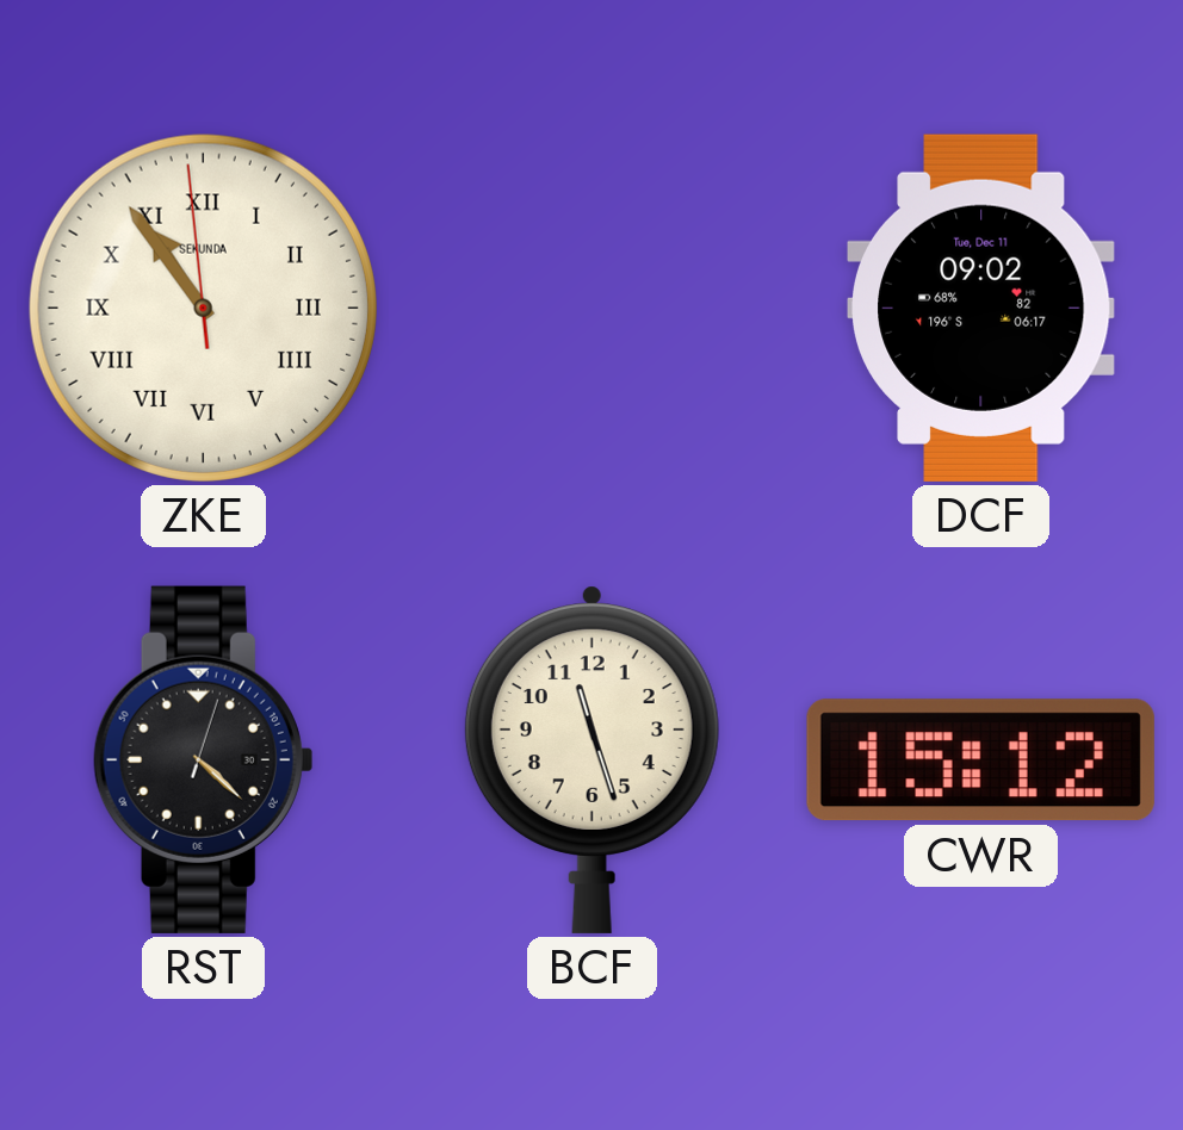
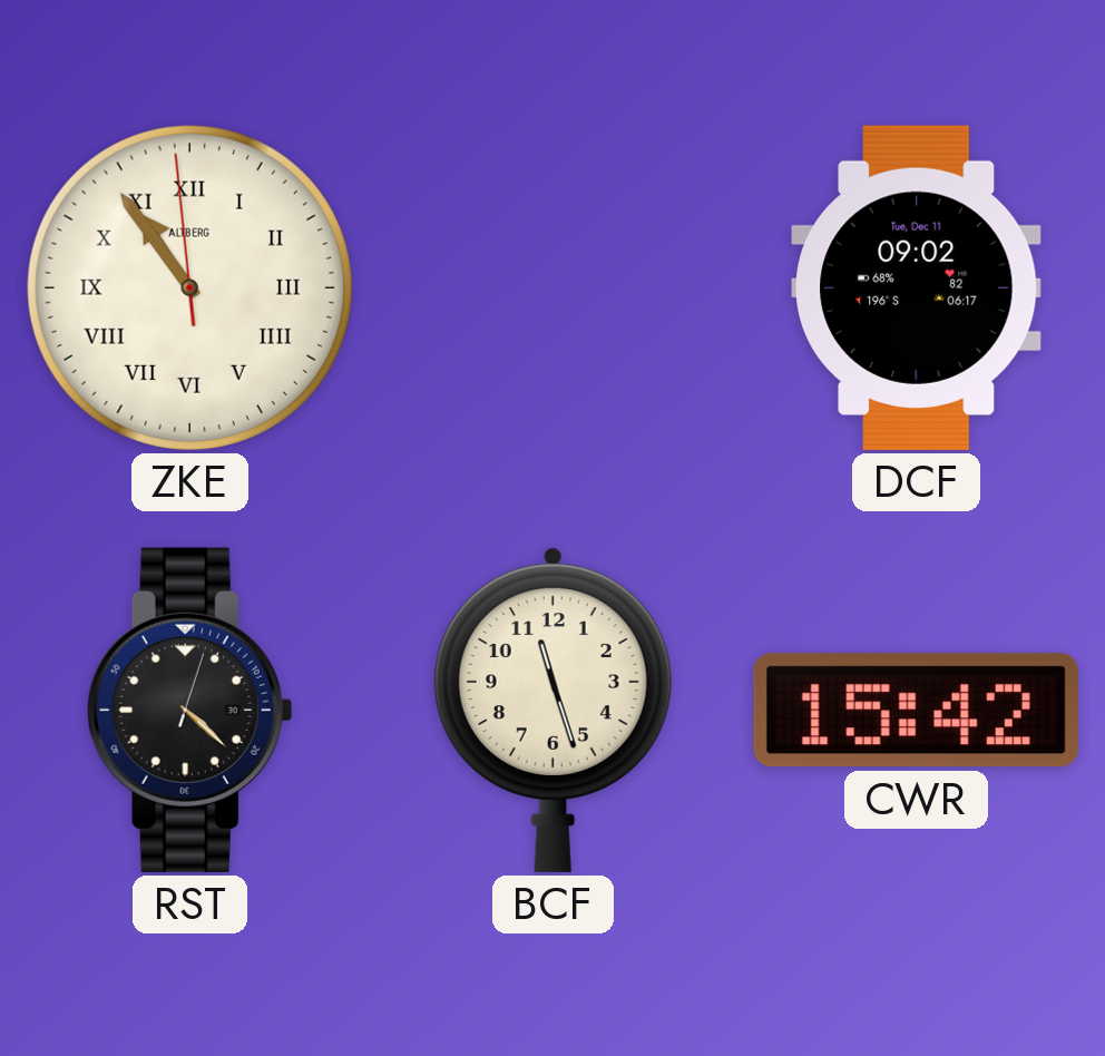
ZKE brand: SEKUNDA -> ALTBERG
CWR: 15:12 -> 15:42
